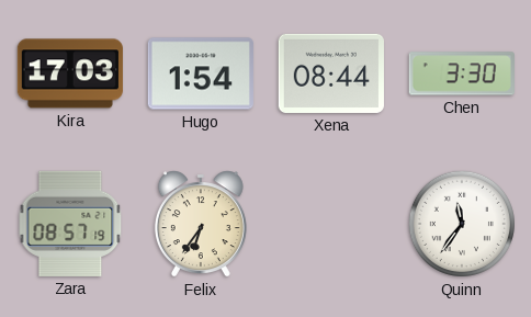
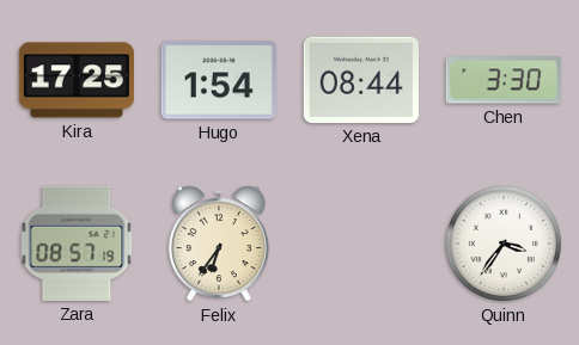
Kira: 17:03 -> 17:25
Quinn: 11:36 -> 3:36
